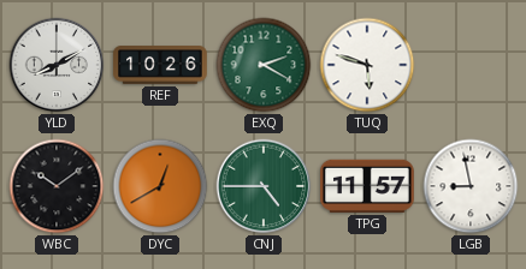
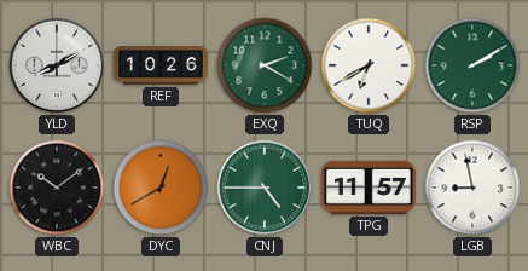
TUQ: 5:48 -> 6:40
RSP: none -> 2:10
